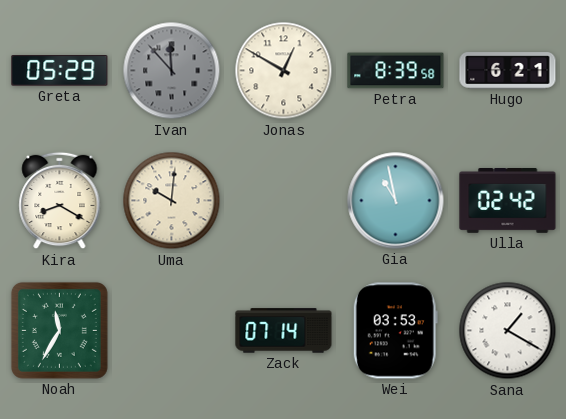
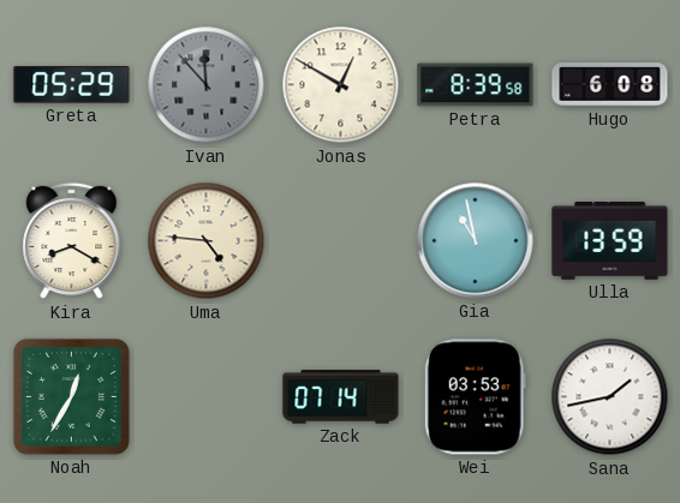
Hugo: 6:21 -> 6:08
Uma: 10:01 -> 4:46
Ulla: 02:42 -> 13:59
Noah: 11:35 -> 12:35
Sana: 1:20 -> 1:43
